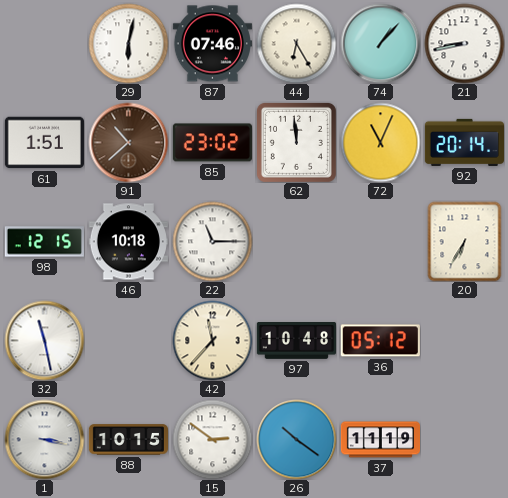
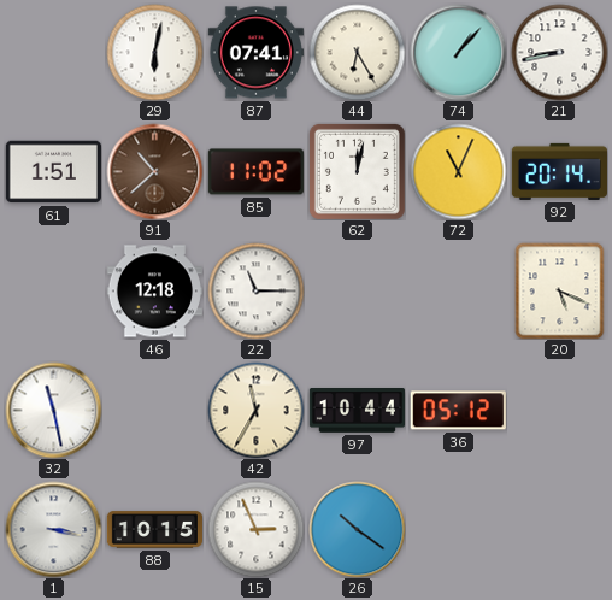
87: 07:46 -> 07:41
85: 23:02 -> 11:02
62: 11:59 -> 12:02
98: 12:15 -> none
46: 10:18 -> 12:18
20: 6:35 -> 5:19
42: 11:37 -> 11:35
97: 10:48 -> 10:44
15: 2:51 -> 2:56
37: 11:19 -> none
